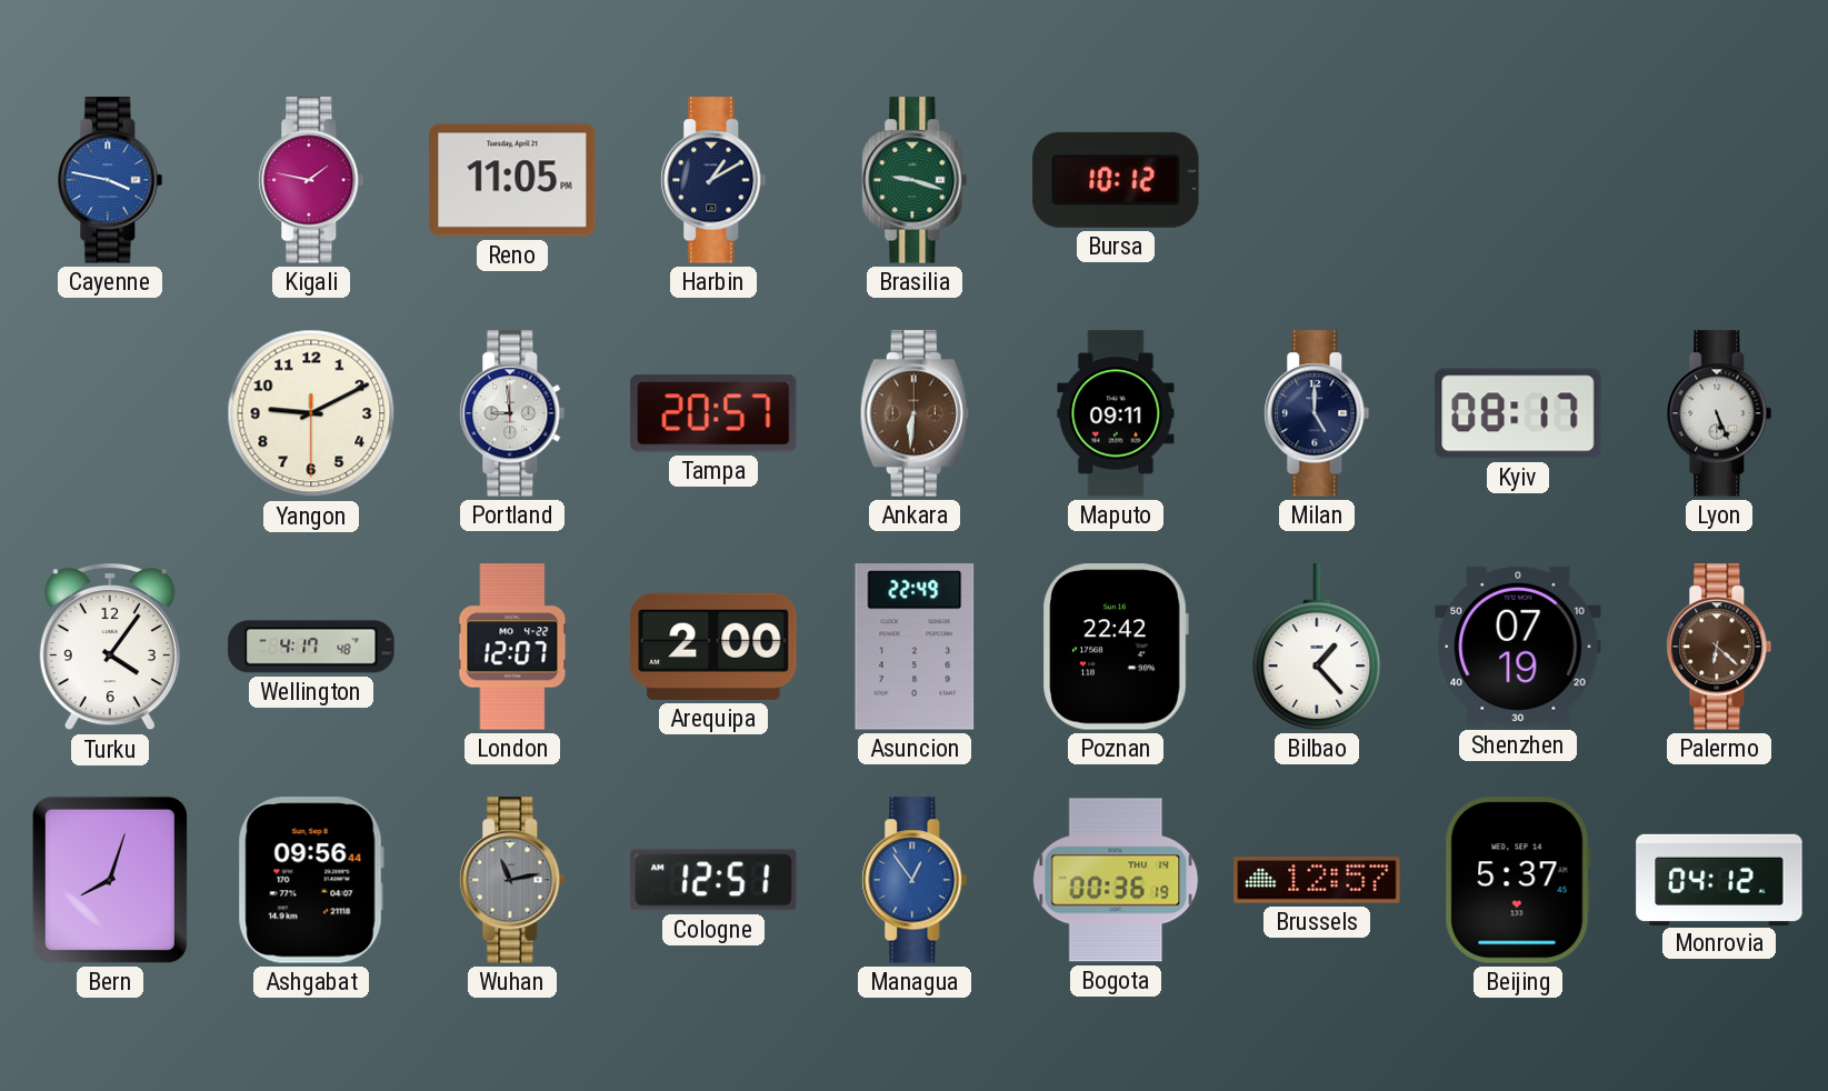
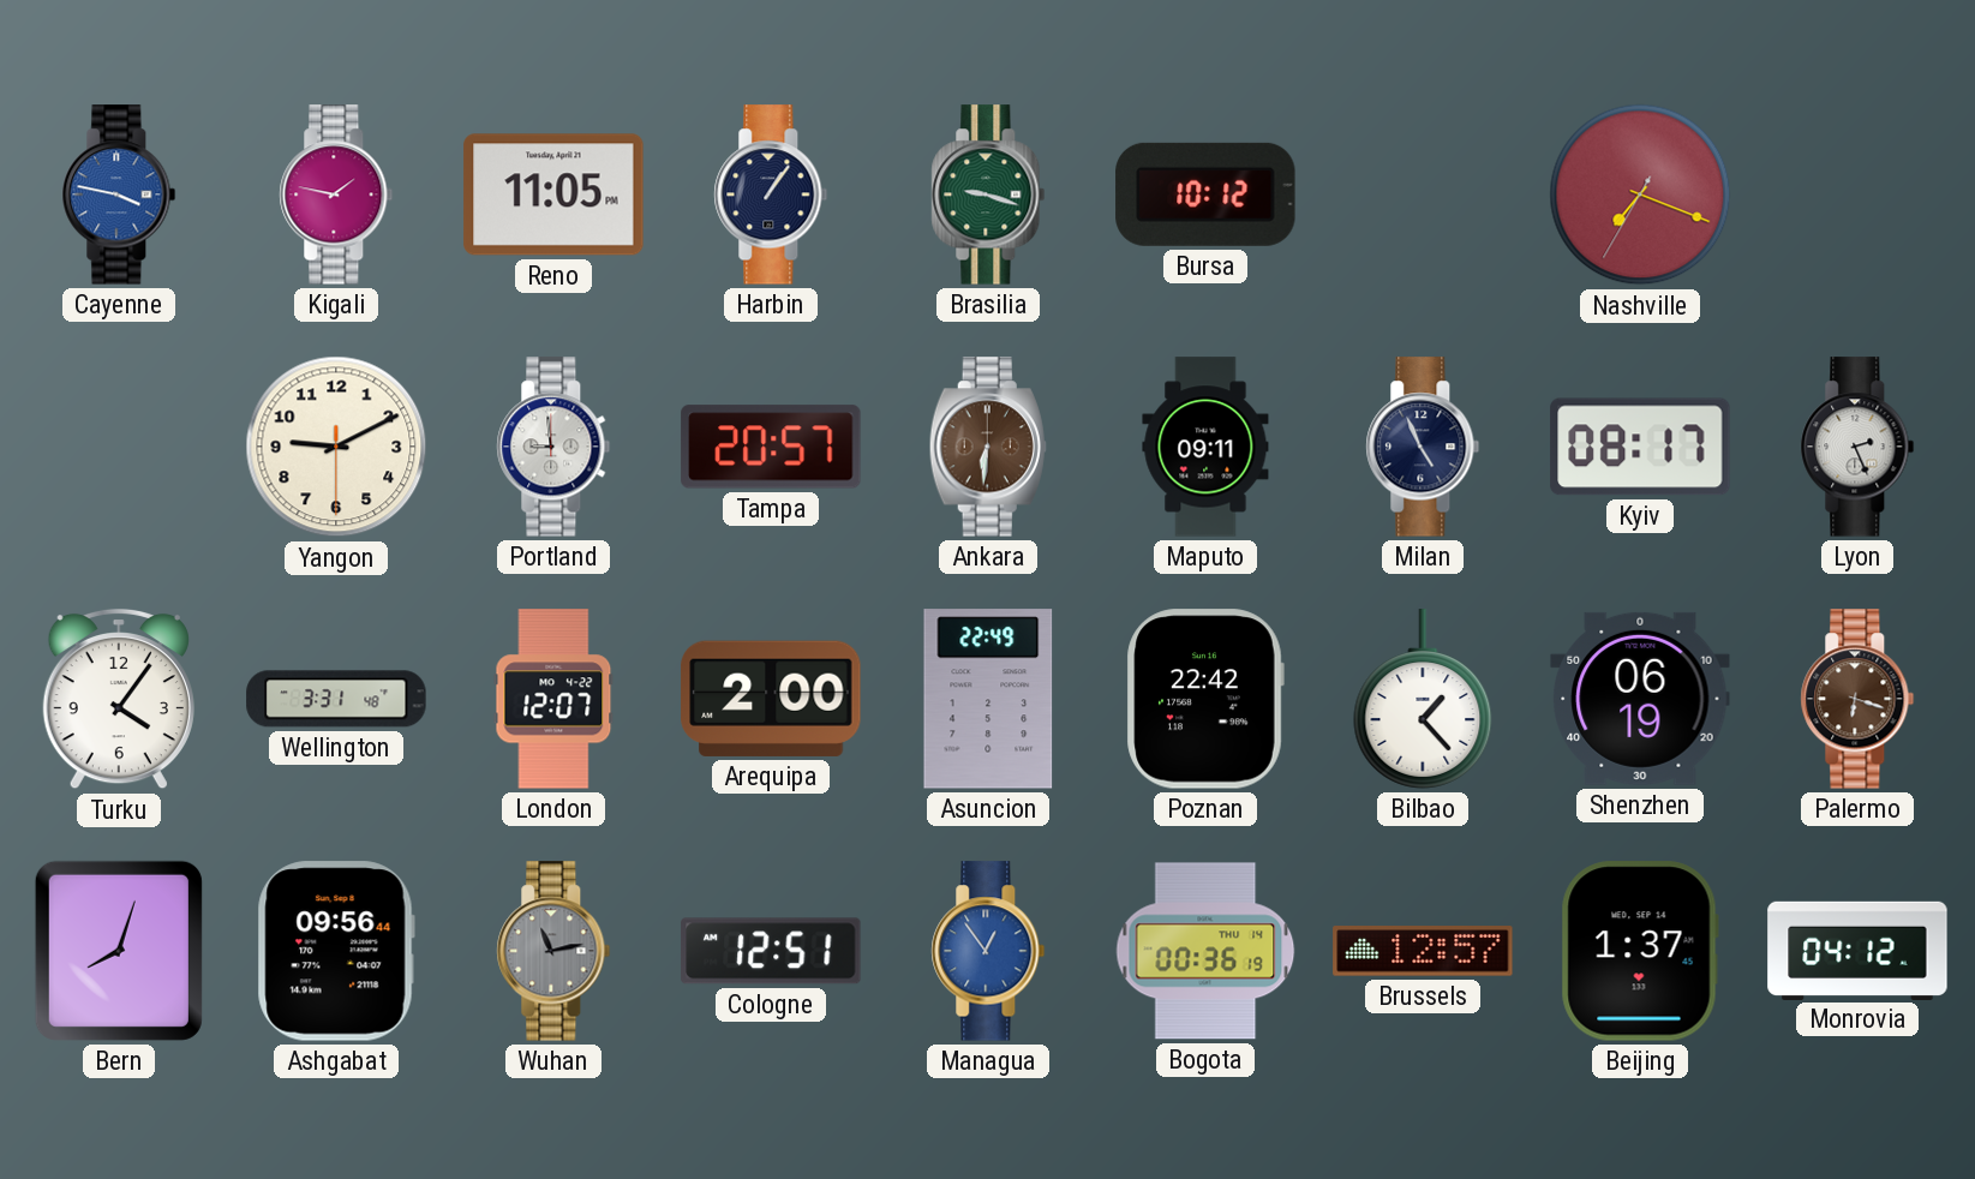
Harbin: 1:10 -> 1:06
Nashville: none -> 7:18
Milan: 5:00 -> 4:56
Lyon: 5:26 -> 2:26
Wellington: 4:17 -> 3:31
Shenzhen: 07:19 -> 06:19
Palermo: 6:22 -> 6:18
Beijing: 5:37 -> 1:37
